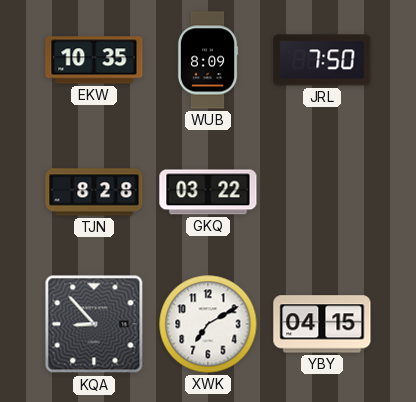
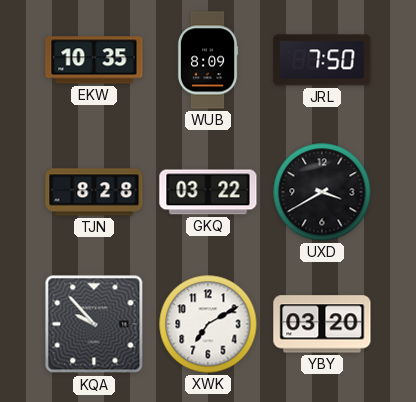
UXD: none -> 3:40
KQA: 8:53 -> 9:53
YBY: 04:15 -> 03:20
